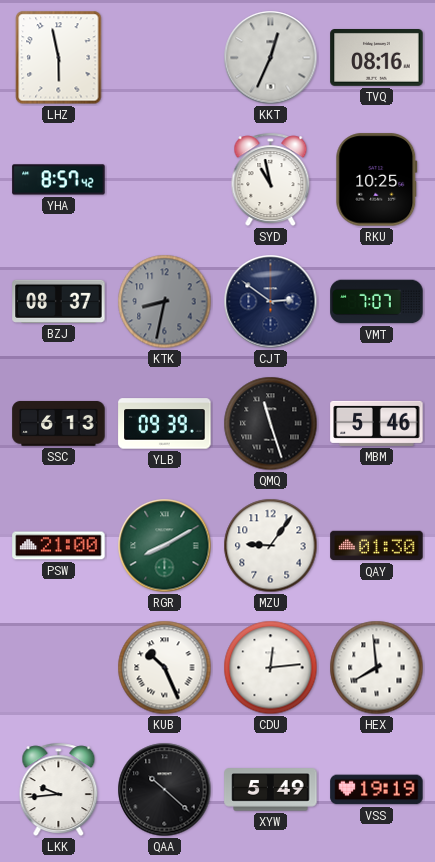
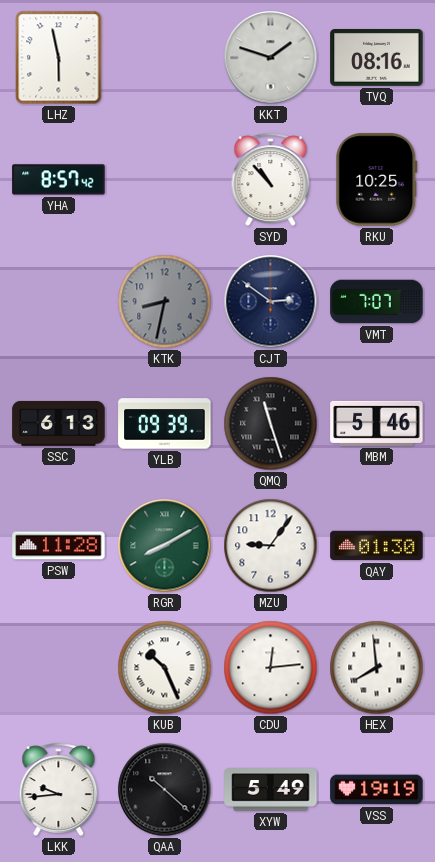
KKT: 12:34 -> 1:48
SYD: 10:58 -> 10:53
BZJ: 08:37 -> none
PSW: 21:00 -> 11:28
